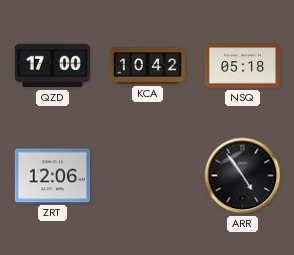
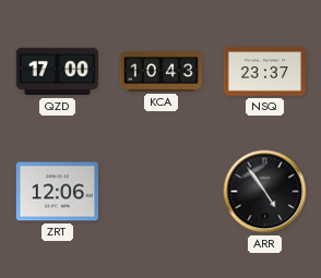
KCA: 10:42 -> 10:43
NSQ: 05:18 -> 23:37
